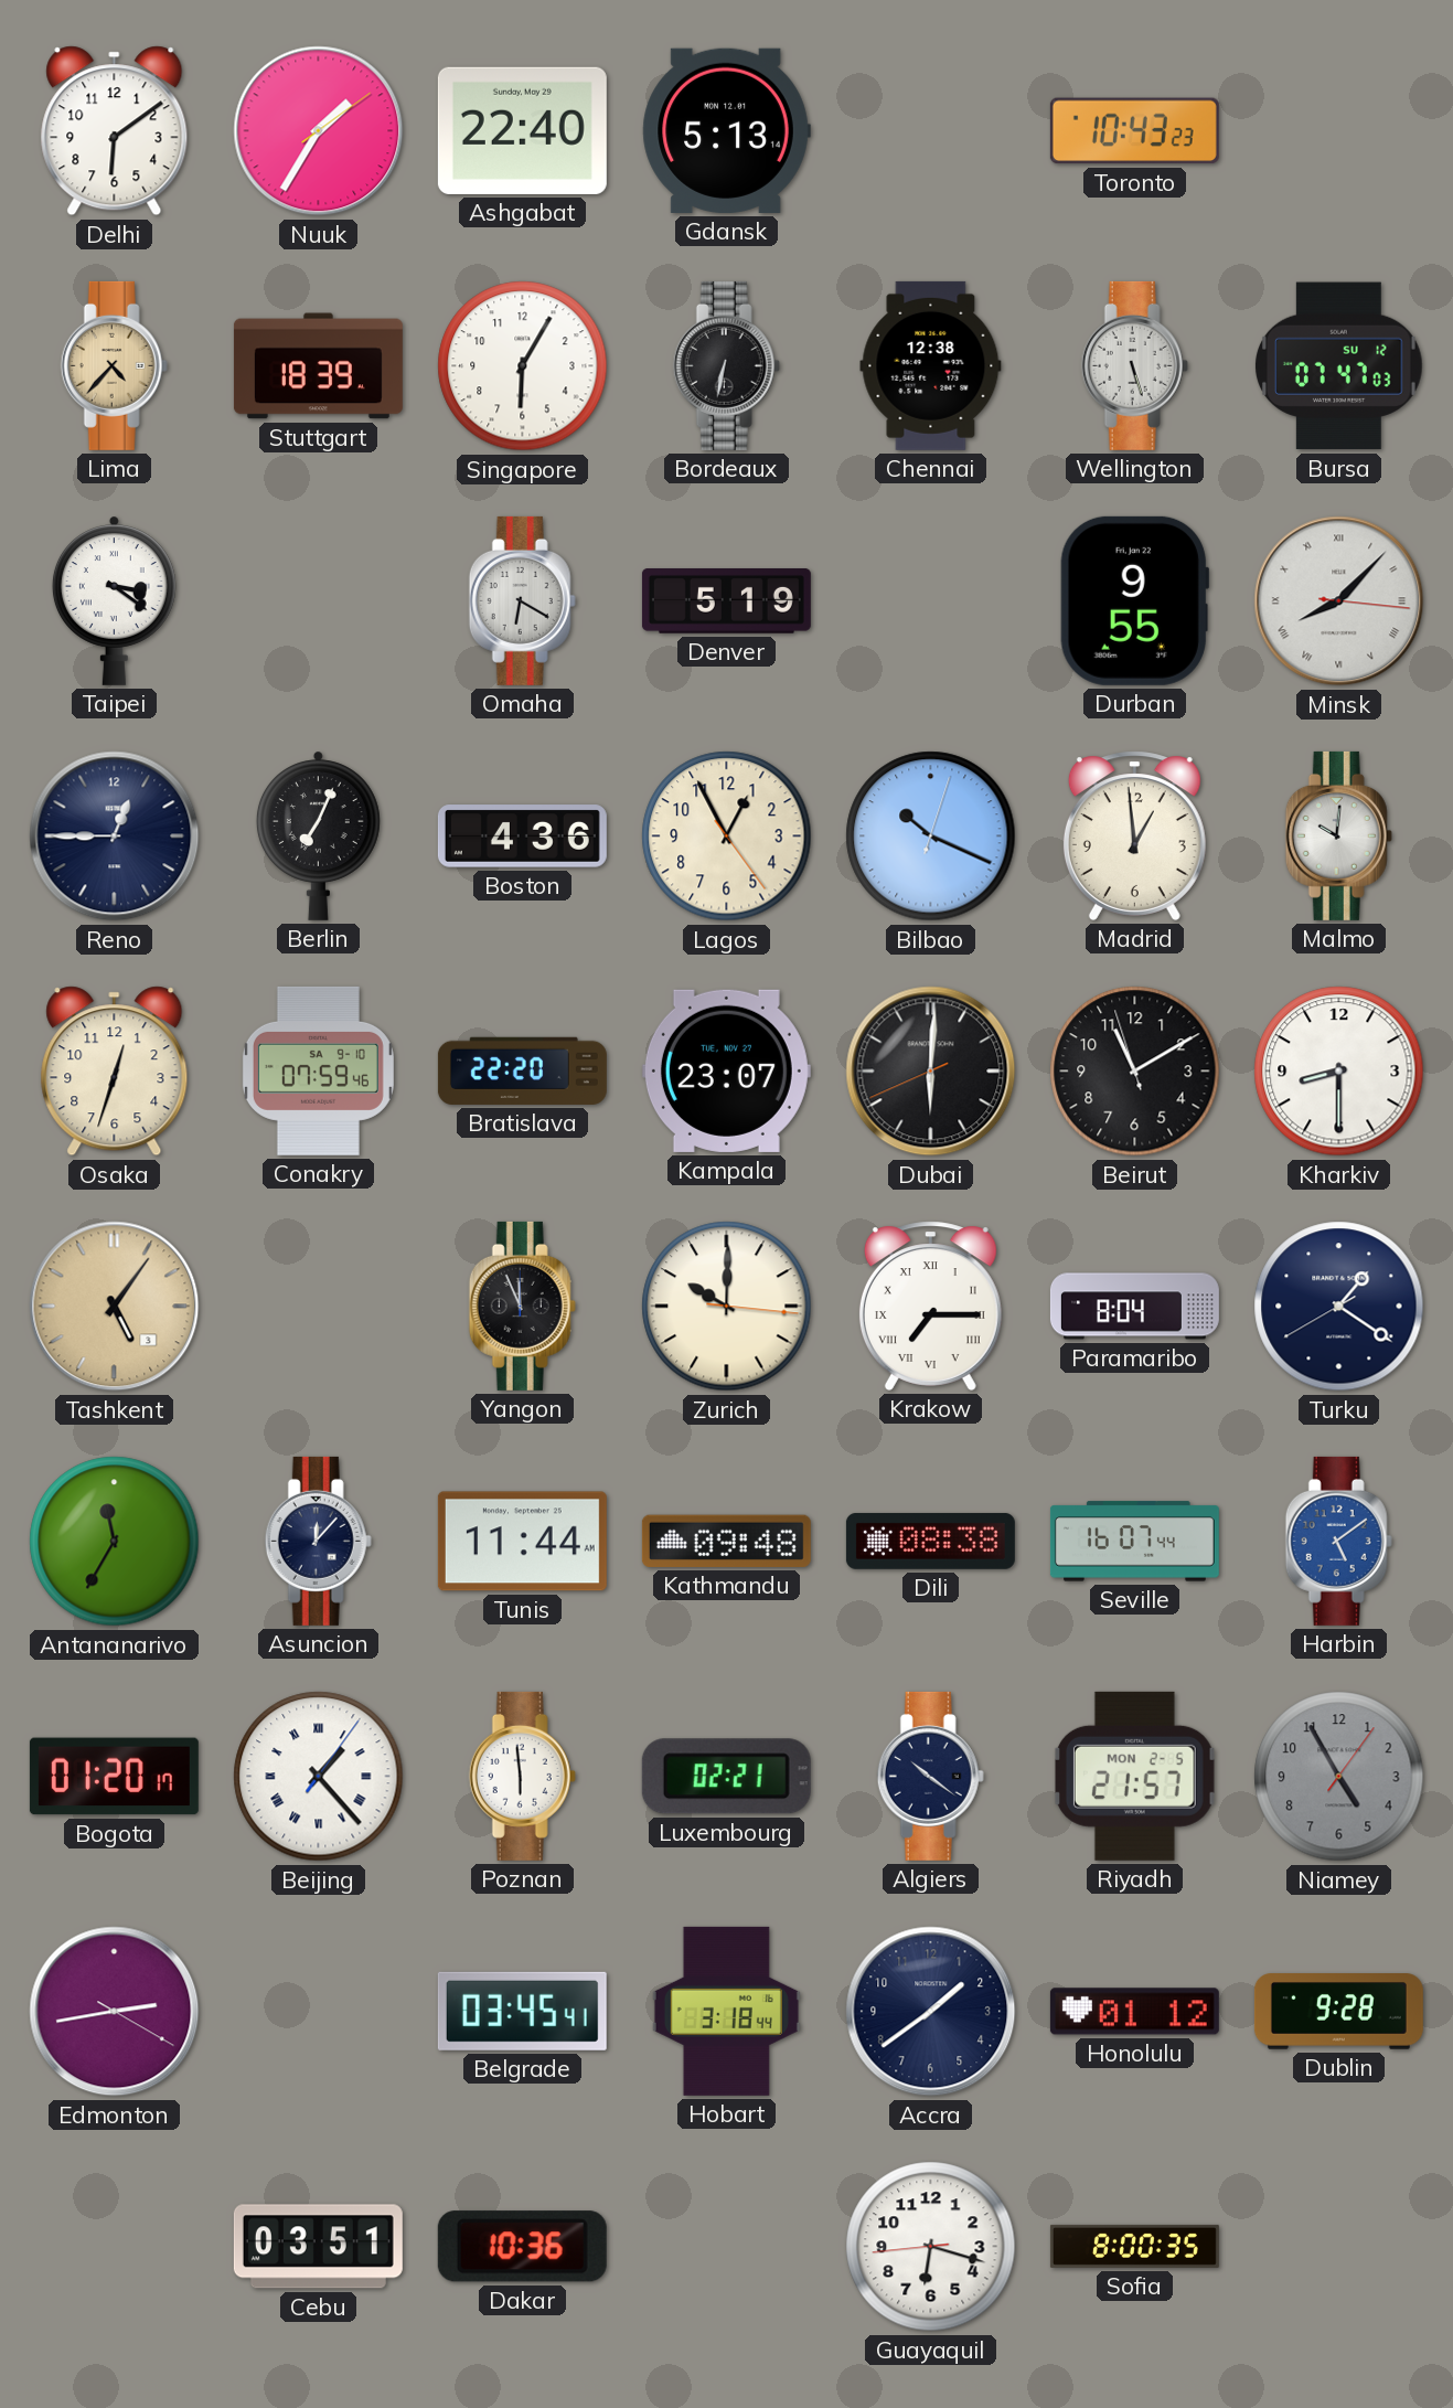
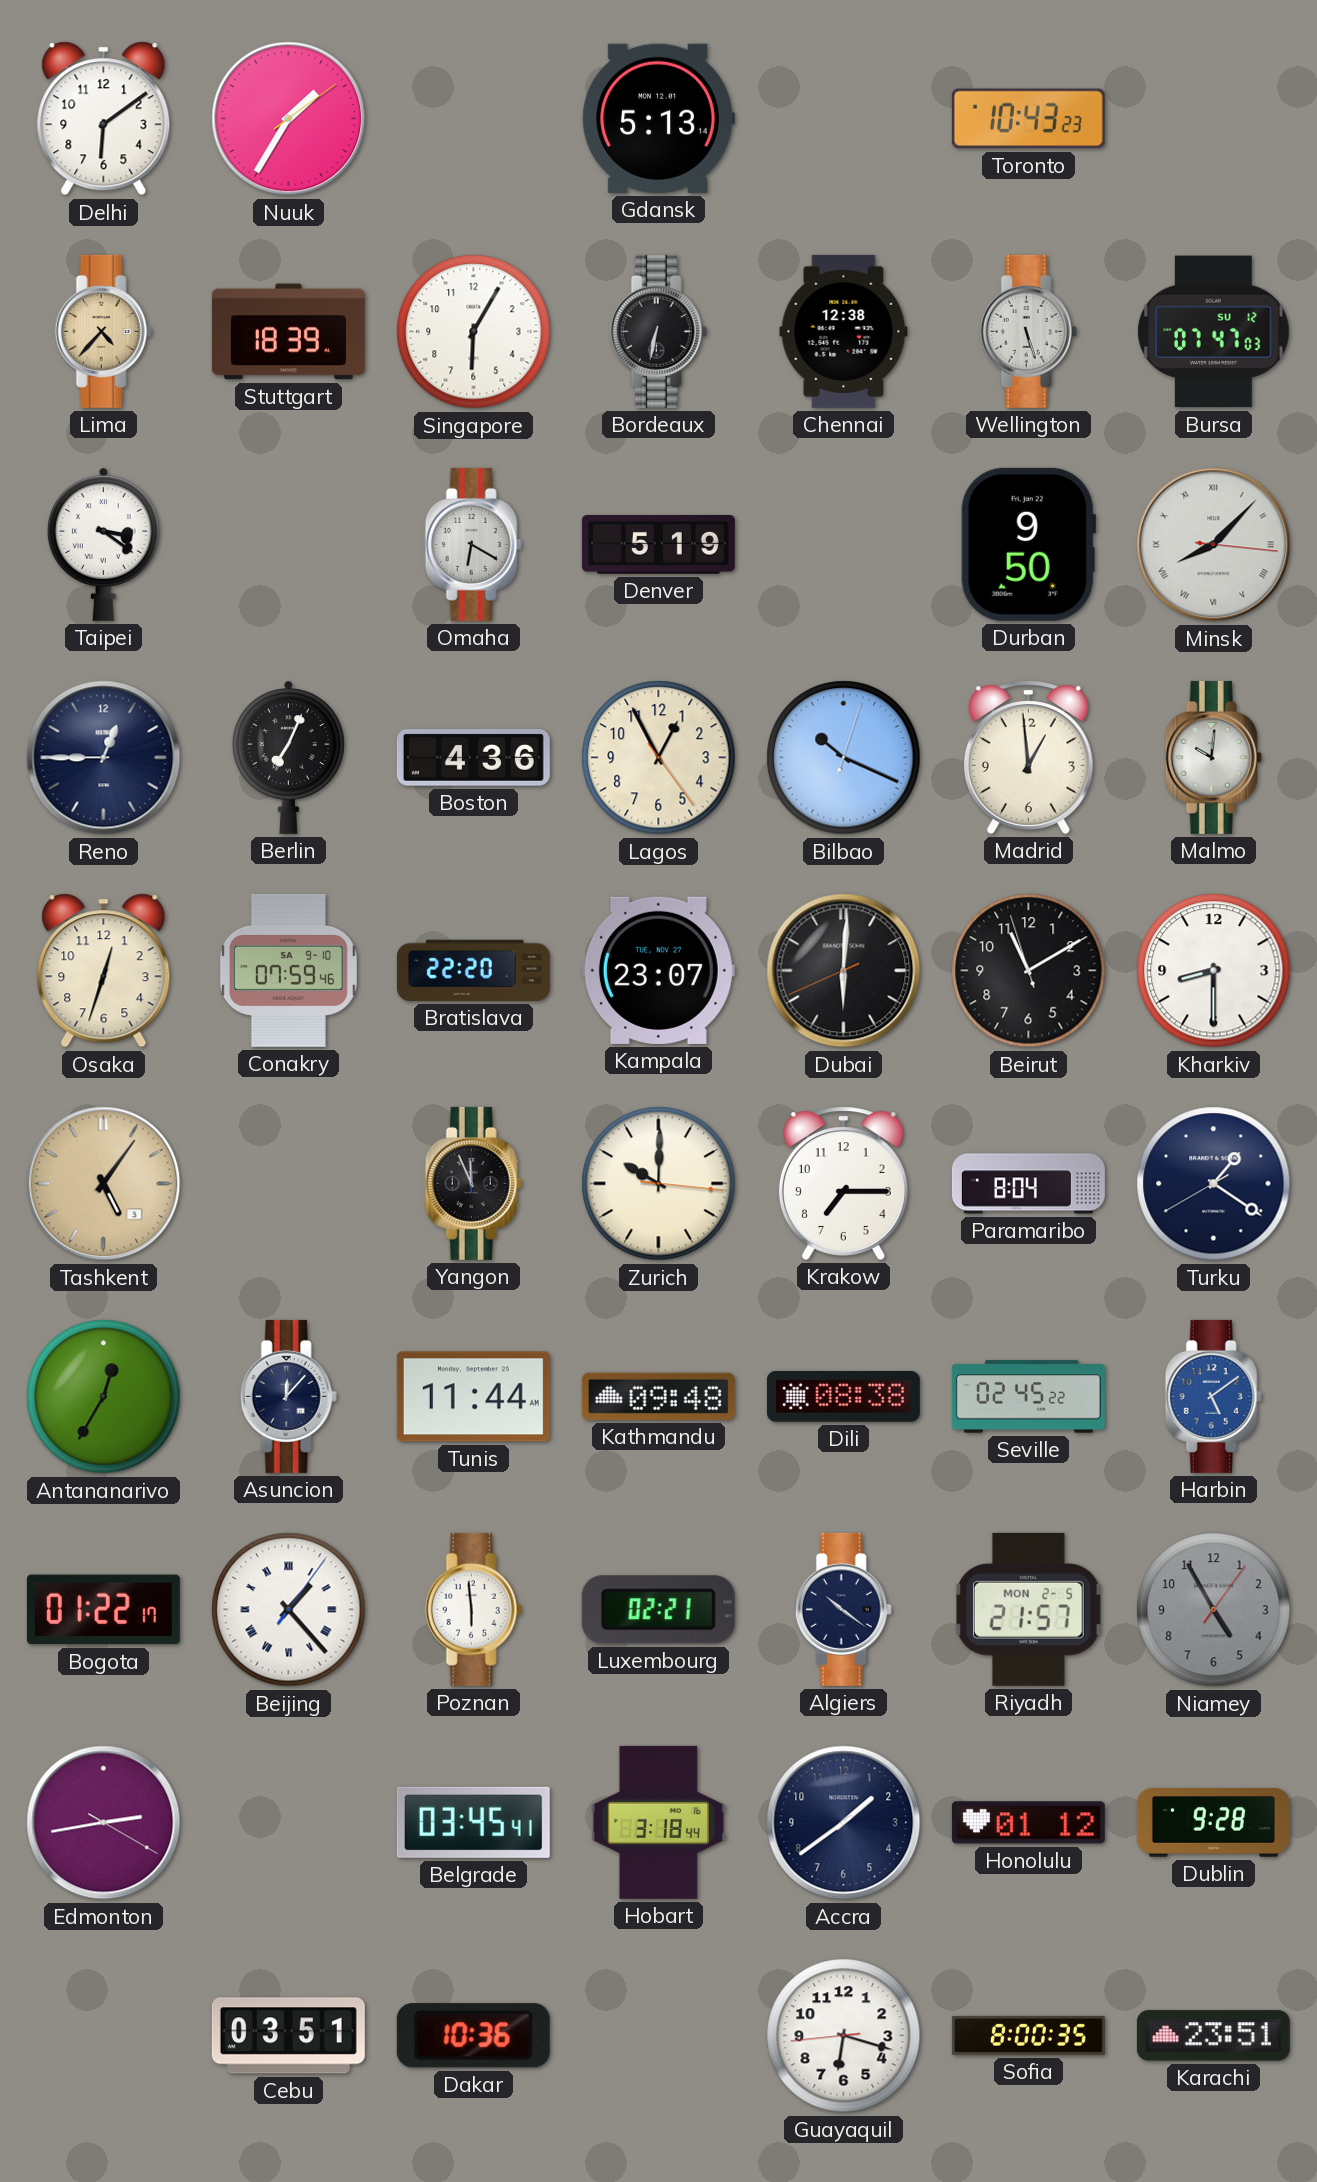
Ashgabat: 22:40 -> none
Durban: 9:55 -> 9:50
Krakow numerals: Roman -> Arabic
Antananarivo: 11:35 -> 12:35
Seville: 16:07 -> 02:45
Bogota: 01:20 -> 01:22
Karachi: none -> 23:51
